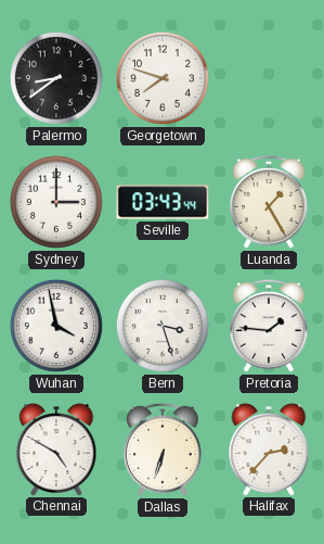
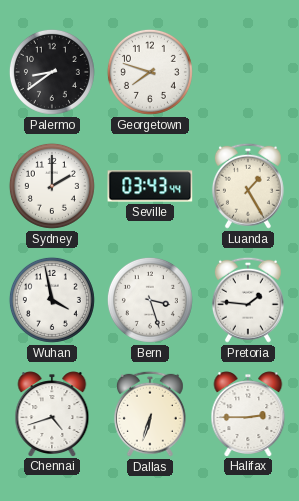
Sydney: 3:00 -> 2:00
Chennai: 4:50 -> 4:42
Halifax: 2:37 -> 2:45
